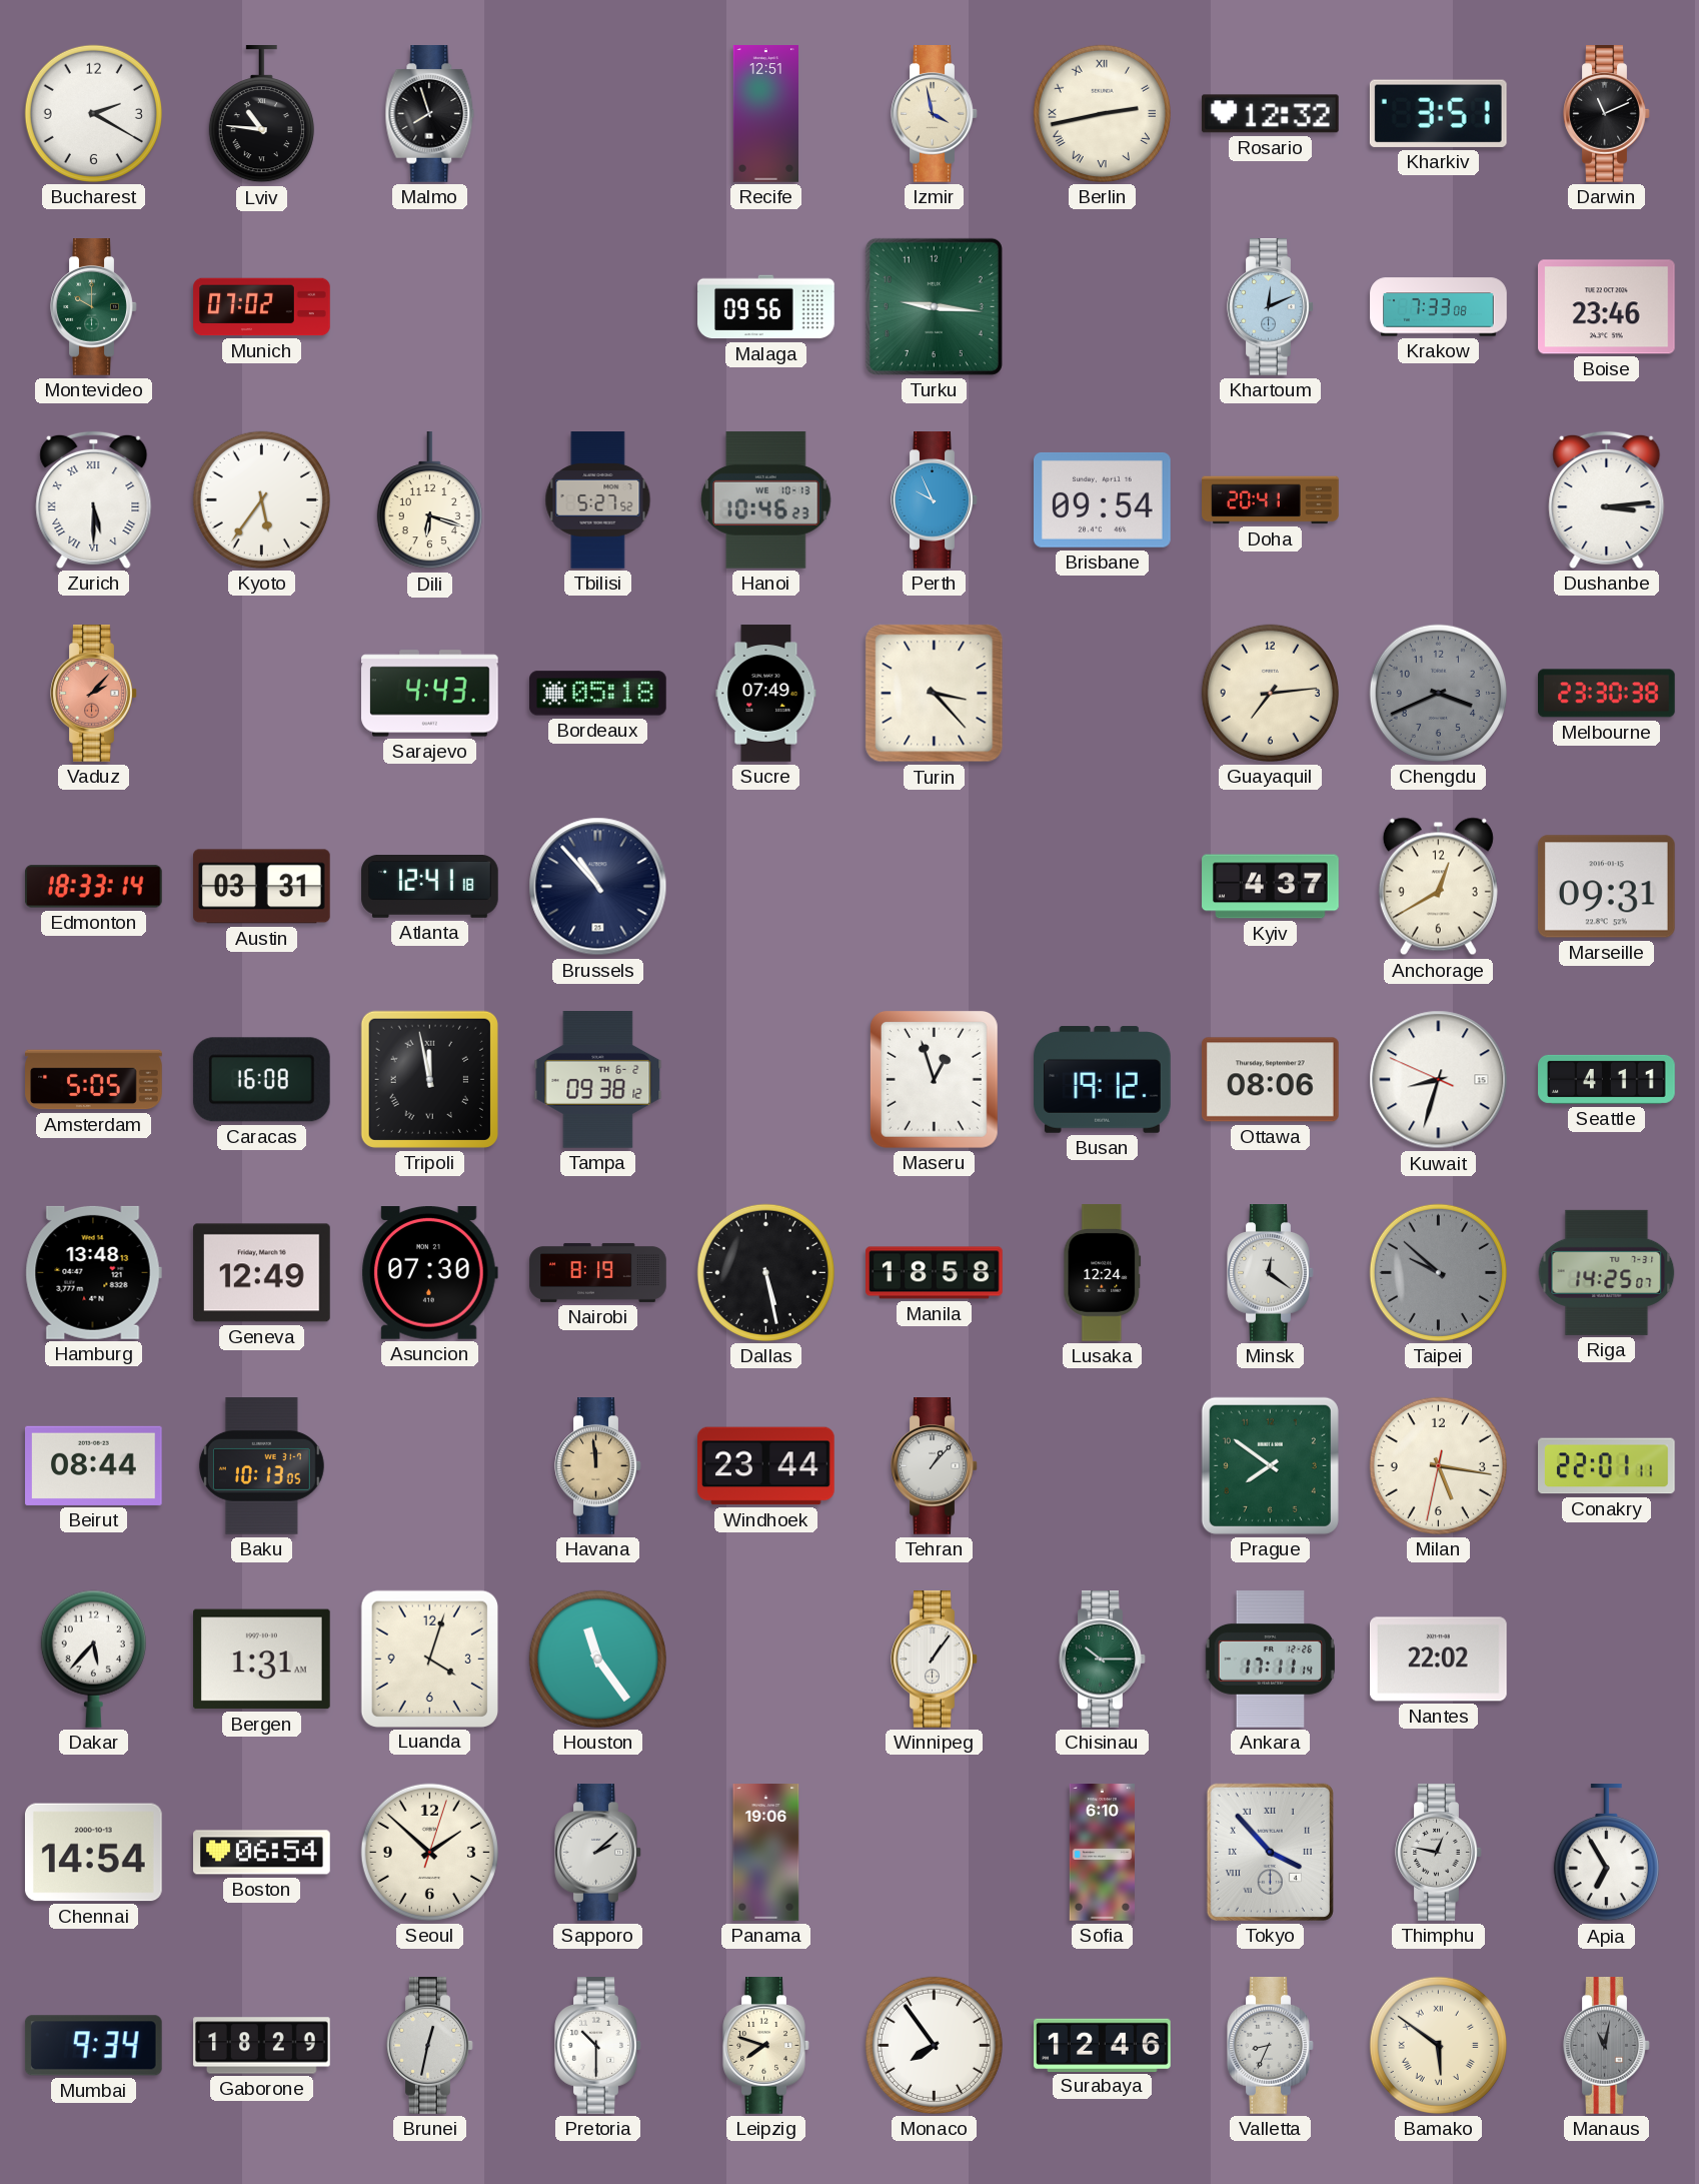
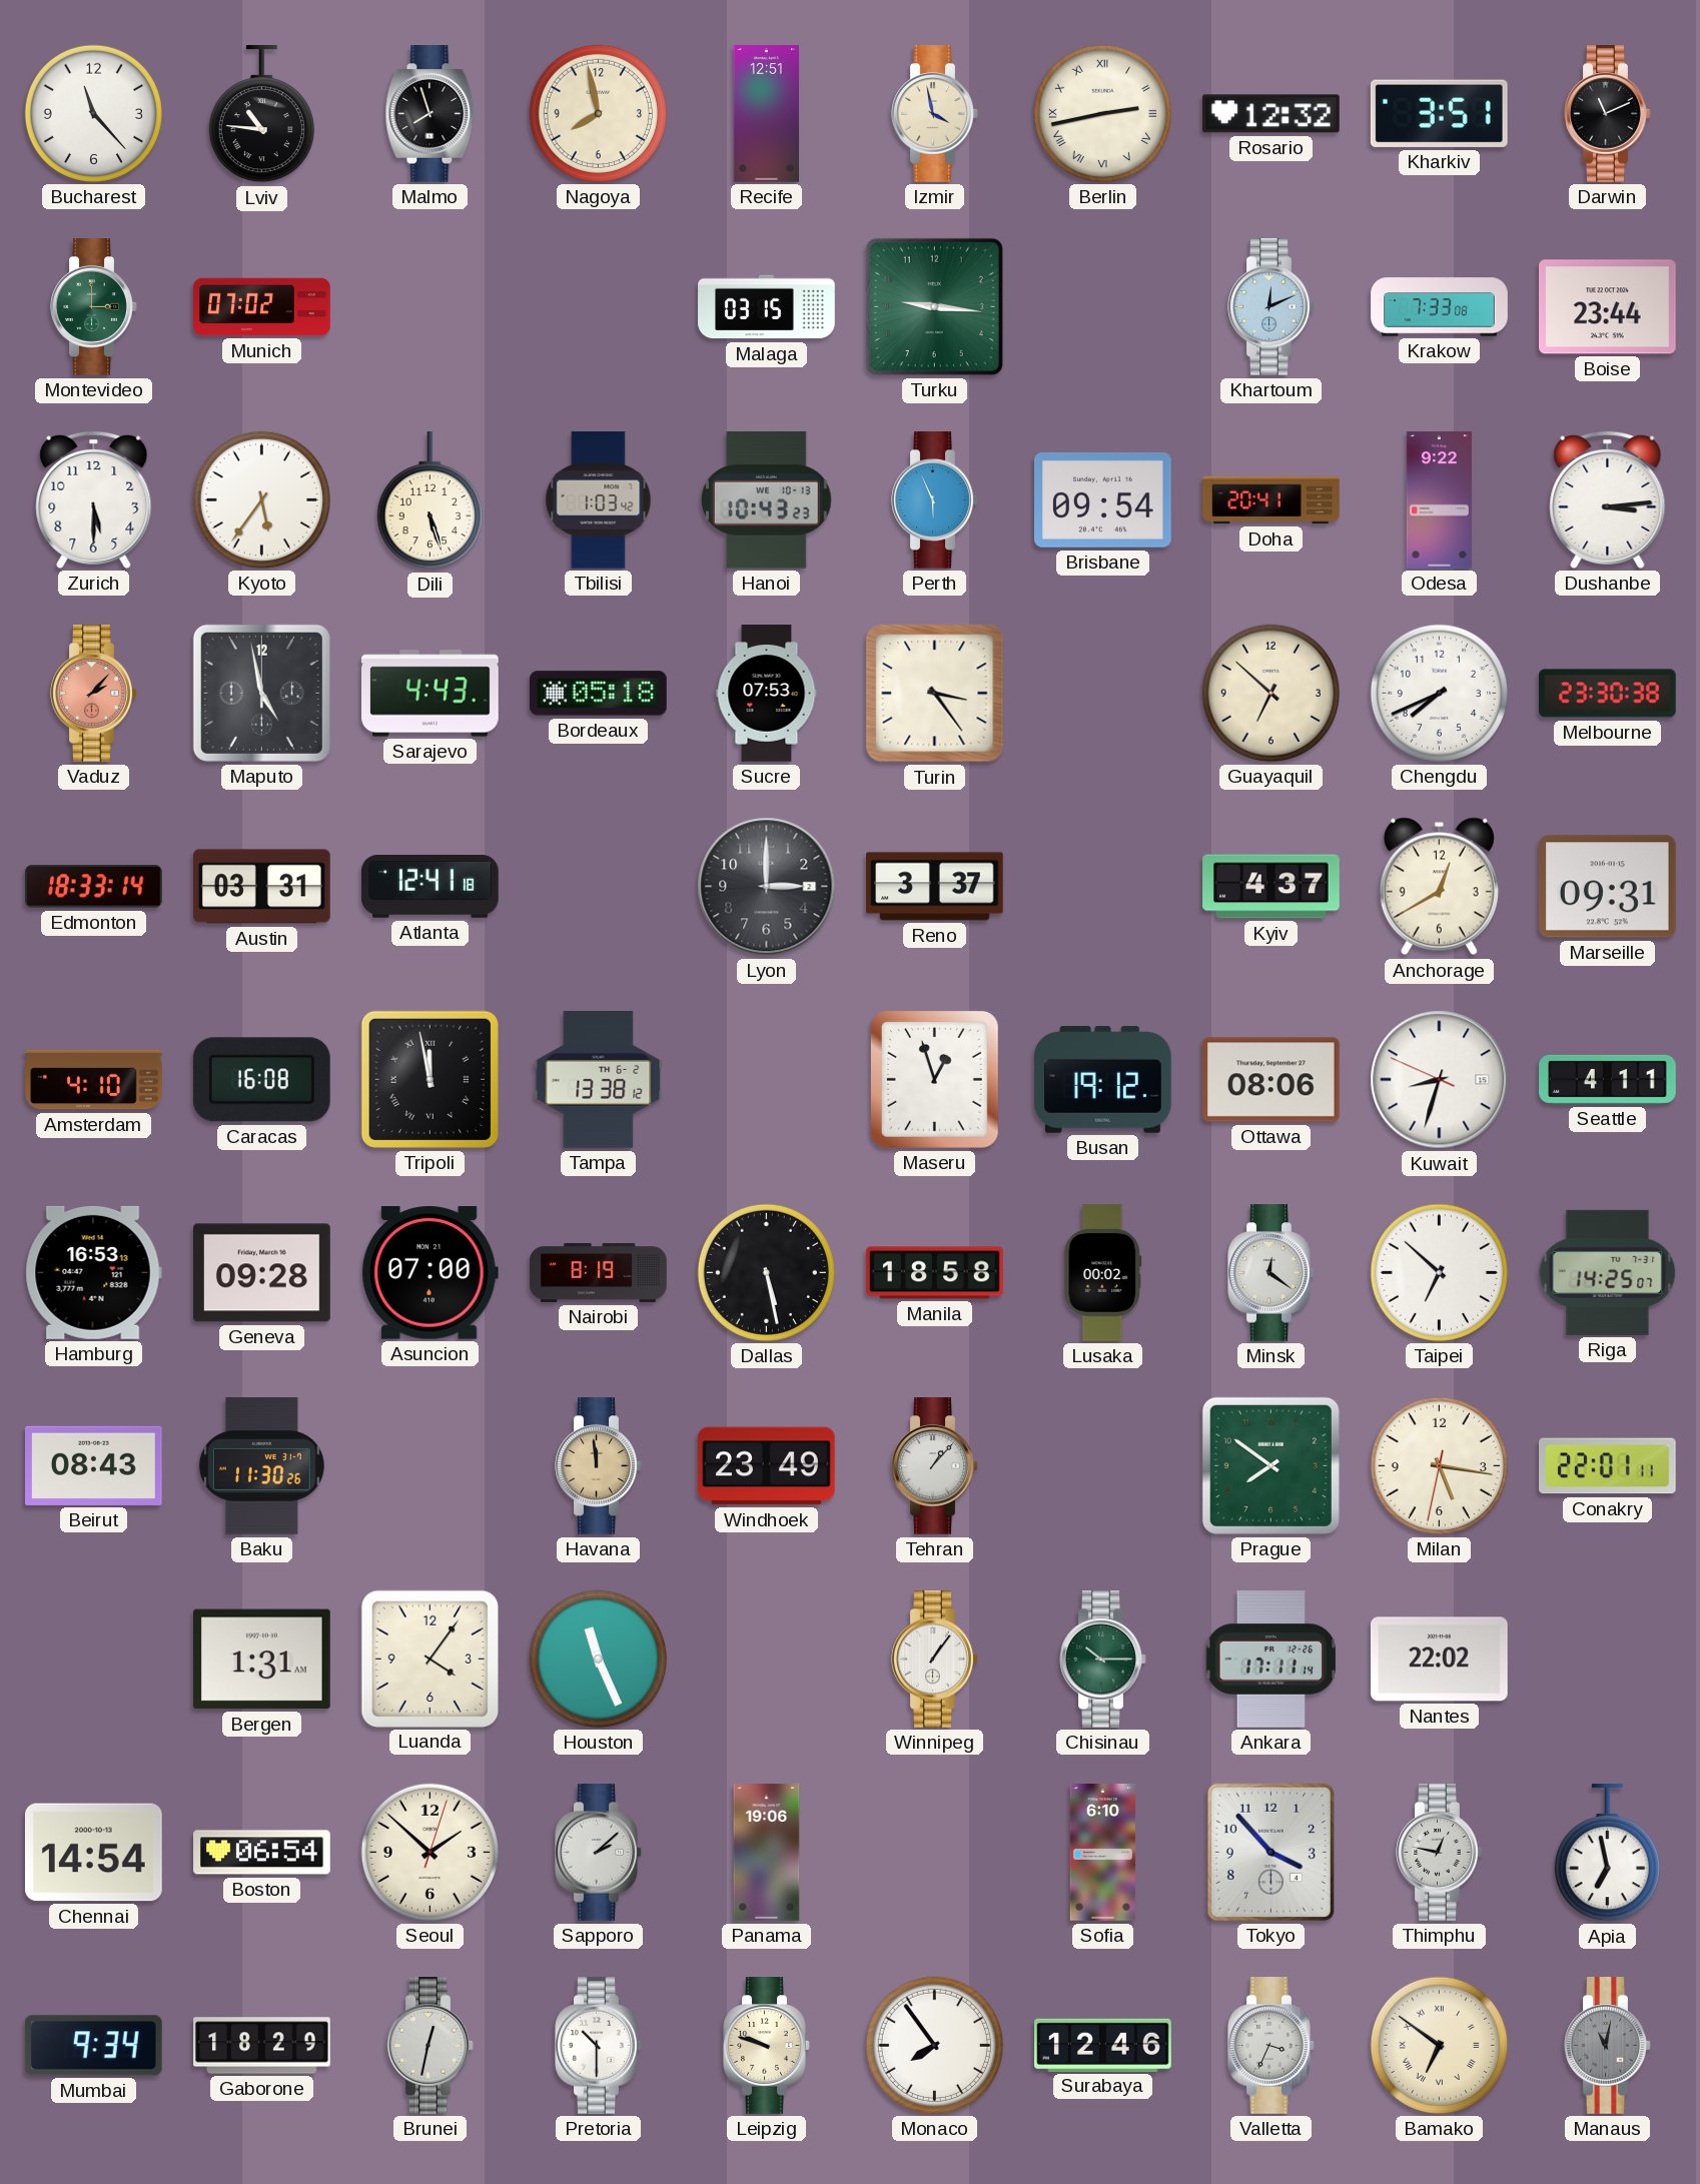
Bucharest: 2:20 -> 11:23
Nagoya: none -> 7:58
Montevideo: 10:00 -> 3:00
Malaga: 09:56 -> 03:15
Boise: 23:46 -> 23:44
Zurich numerals: Roman -> Arabic
Dili: 6:18 -> 5:27
Tbilisi: 5:27 -> 1:03
Hanoi: 10:46 -> 10:43
Perth: 9:56 -> 5:56
Odesa: none -> 9:22
Maputo: none -> 4:58
Sucre: 07:49 -> 07:53
Turin: 3:23 -> 3:24
Guayaquil: 7:14 -> 6:52
Chengdu: 3:41 -> 7:41
Chengdu dial: grey -> white
Brussels: 10:53 -> none
Lyon: none -> 3:00
Reno: none -> 3:37
Amsterdam: 5:05 -> 4:10
Tampa: 09:38 -> 13:38
Hamburg: 13:48 -> 16:53
Geneva: 12:49 -> 09:28
Asuncion: 07:30 -> 07:00
Lusaka: 12:24 -> 00:02
Taipei: 9:52 -> 6:52
Taipei dial: grey -> white
Beirut: 08:44 -> 08:43
Baku: 10:13 -> 11:30
Windhoek: 23:44 -> 23:49
Dakar: 5:37 -> none
Luanda: 4:03 -> 4:06
Houston: 11:24 -> 11:26
Tokyo numerals: Roman -> Arabic
Apia: 6:55 -> 6:58
Leipzig: 7:48 -> 9:48
Valletta: 8:34 -> 3:34
Bamako: 5:51 -> 6:51
